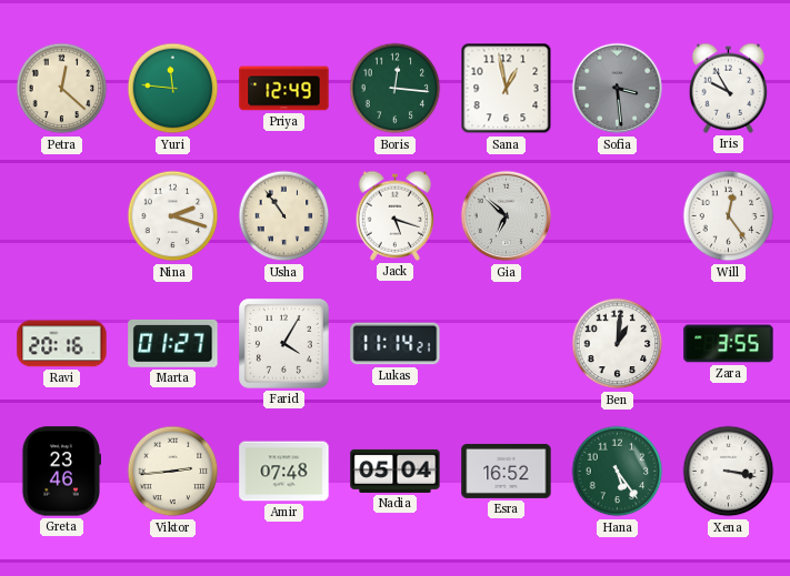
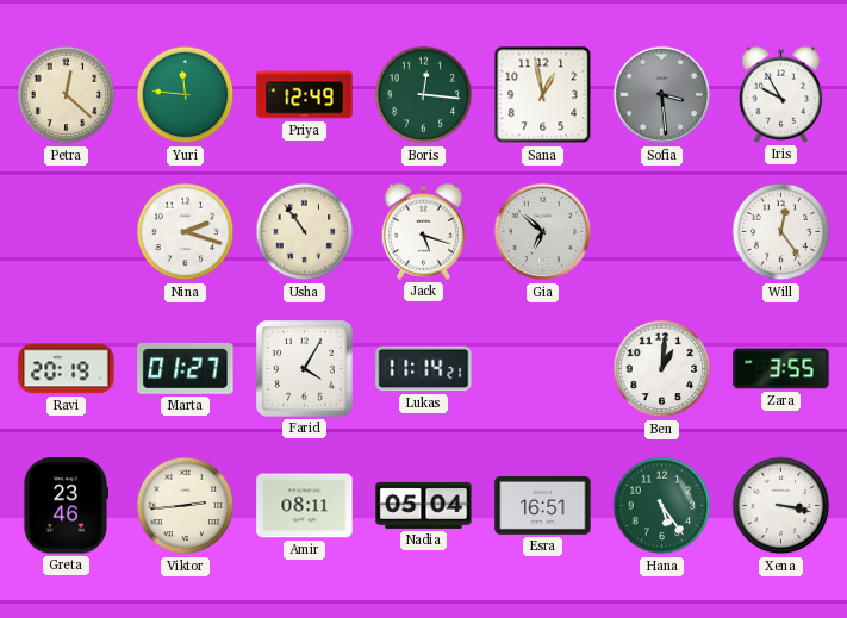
Ravi: 20:16 -> 20:19
Amir: 07:48 -> 08:11
Esra: 16:52 -> 16:51
